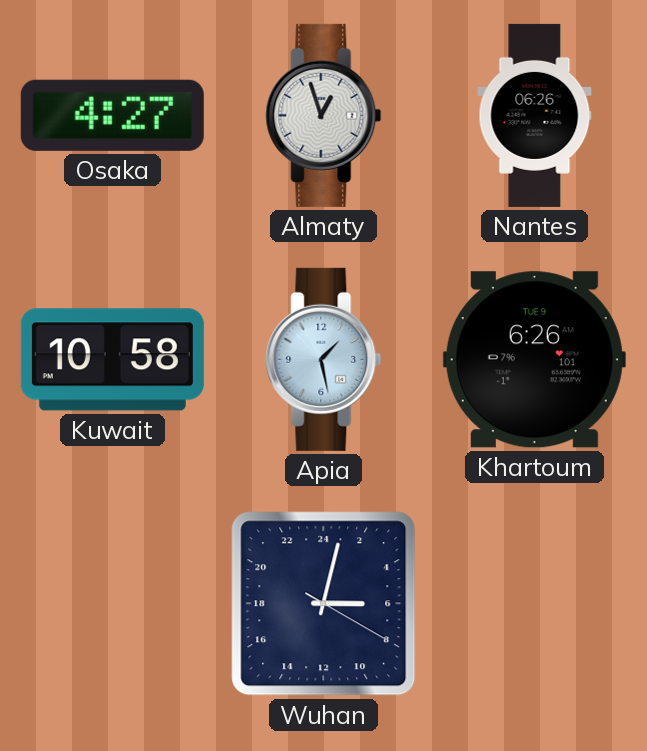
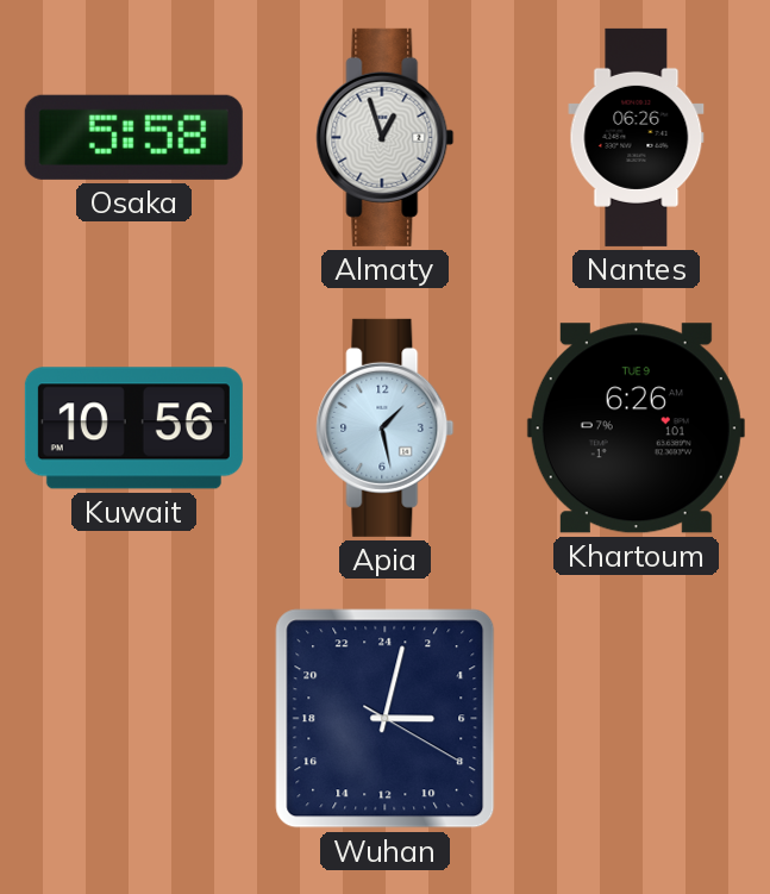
Osaka: 4:27 -> 5:58
Kuwait: 10:58 -> 10:56
